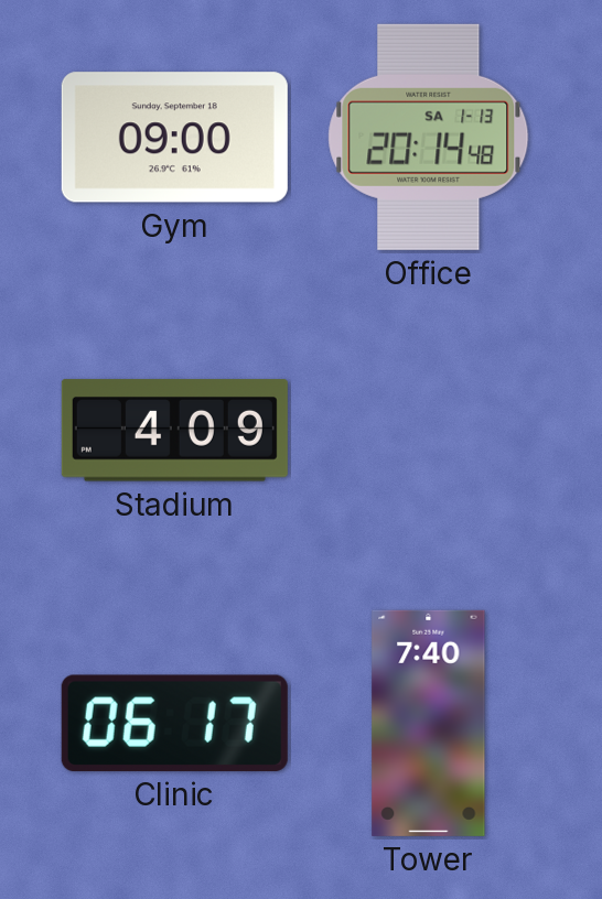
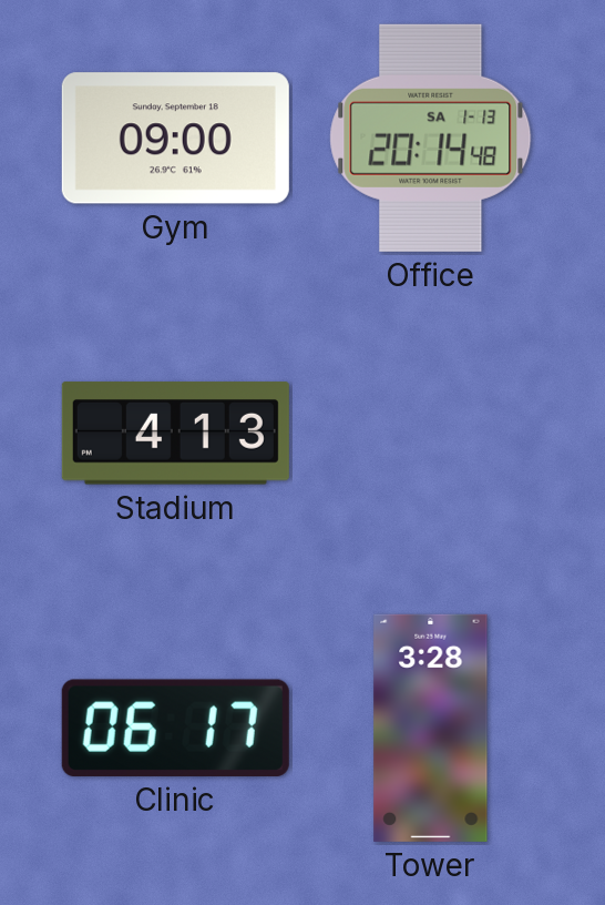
Stadium: 4:09 -> 4:13
Tower: 7:40 -> 3:28
